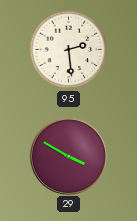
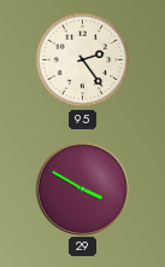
95: 2:29 -> 2:24
